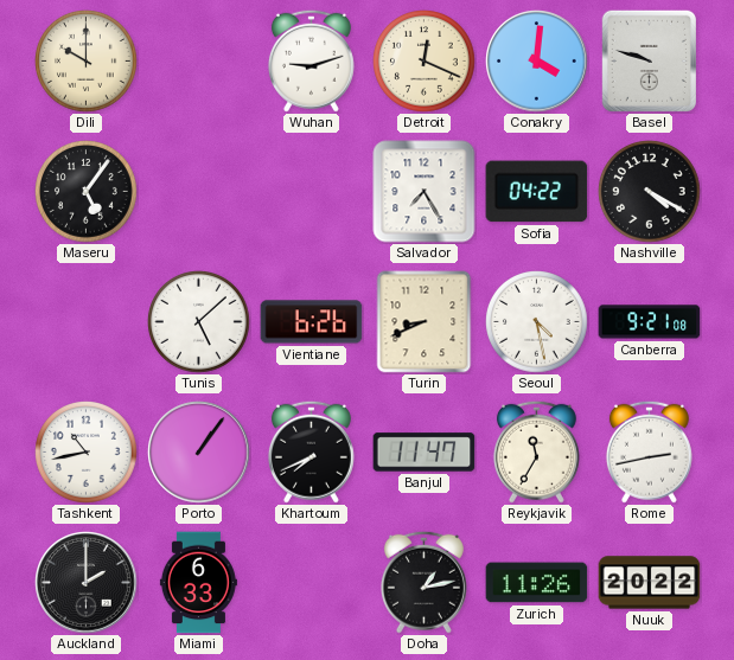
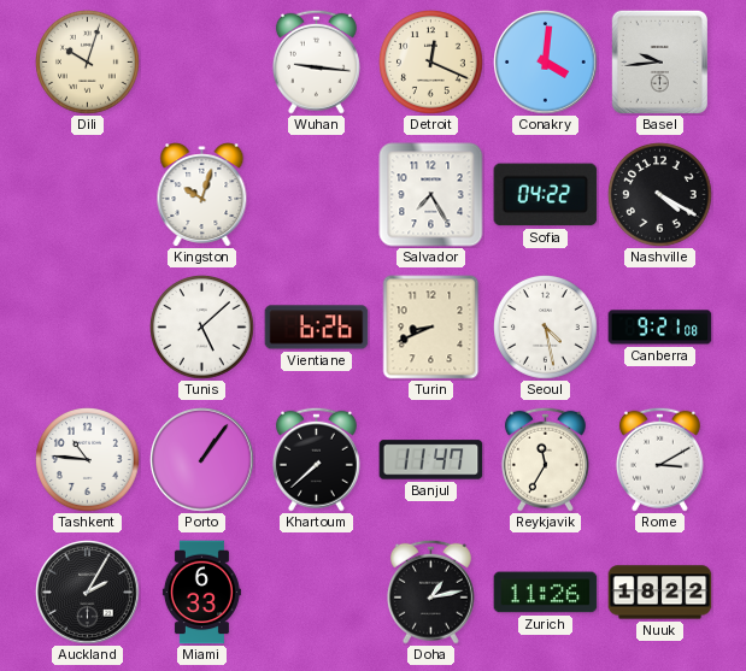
Dili: 10:00 -> 10:03
Wuhan: 9:12 -> 9:16
Basel: 9:48 -> 9:44
Maseru: 5:06 -> none
Kingston: none -> 10:03
Tashkent: 10:43 -> 10:46
Khartoum: 7:41 -> 7:38
Rome: 2:43 -> 3:10
Auckland: 2:00 -> 2:05
Nuuk: 20:22 -> 18:22
